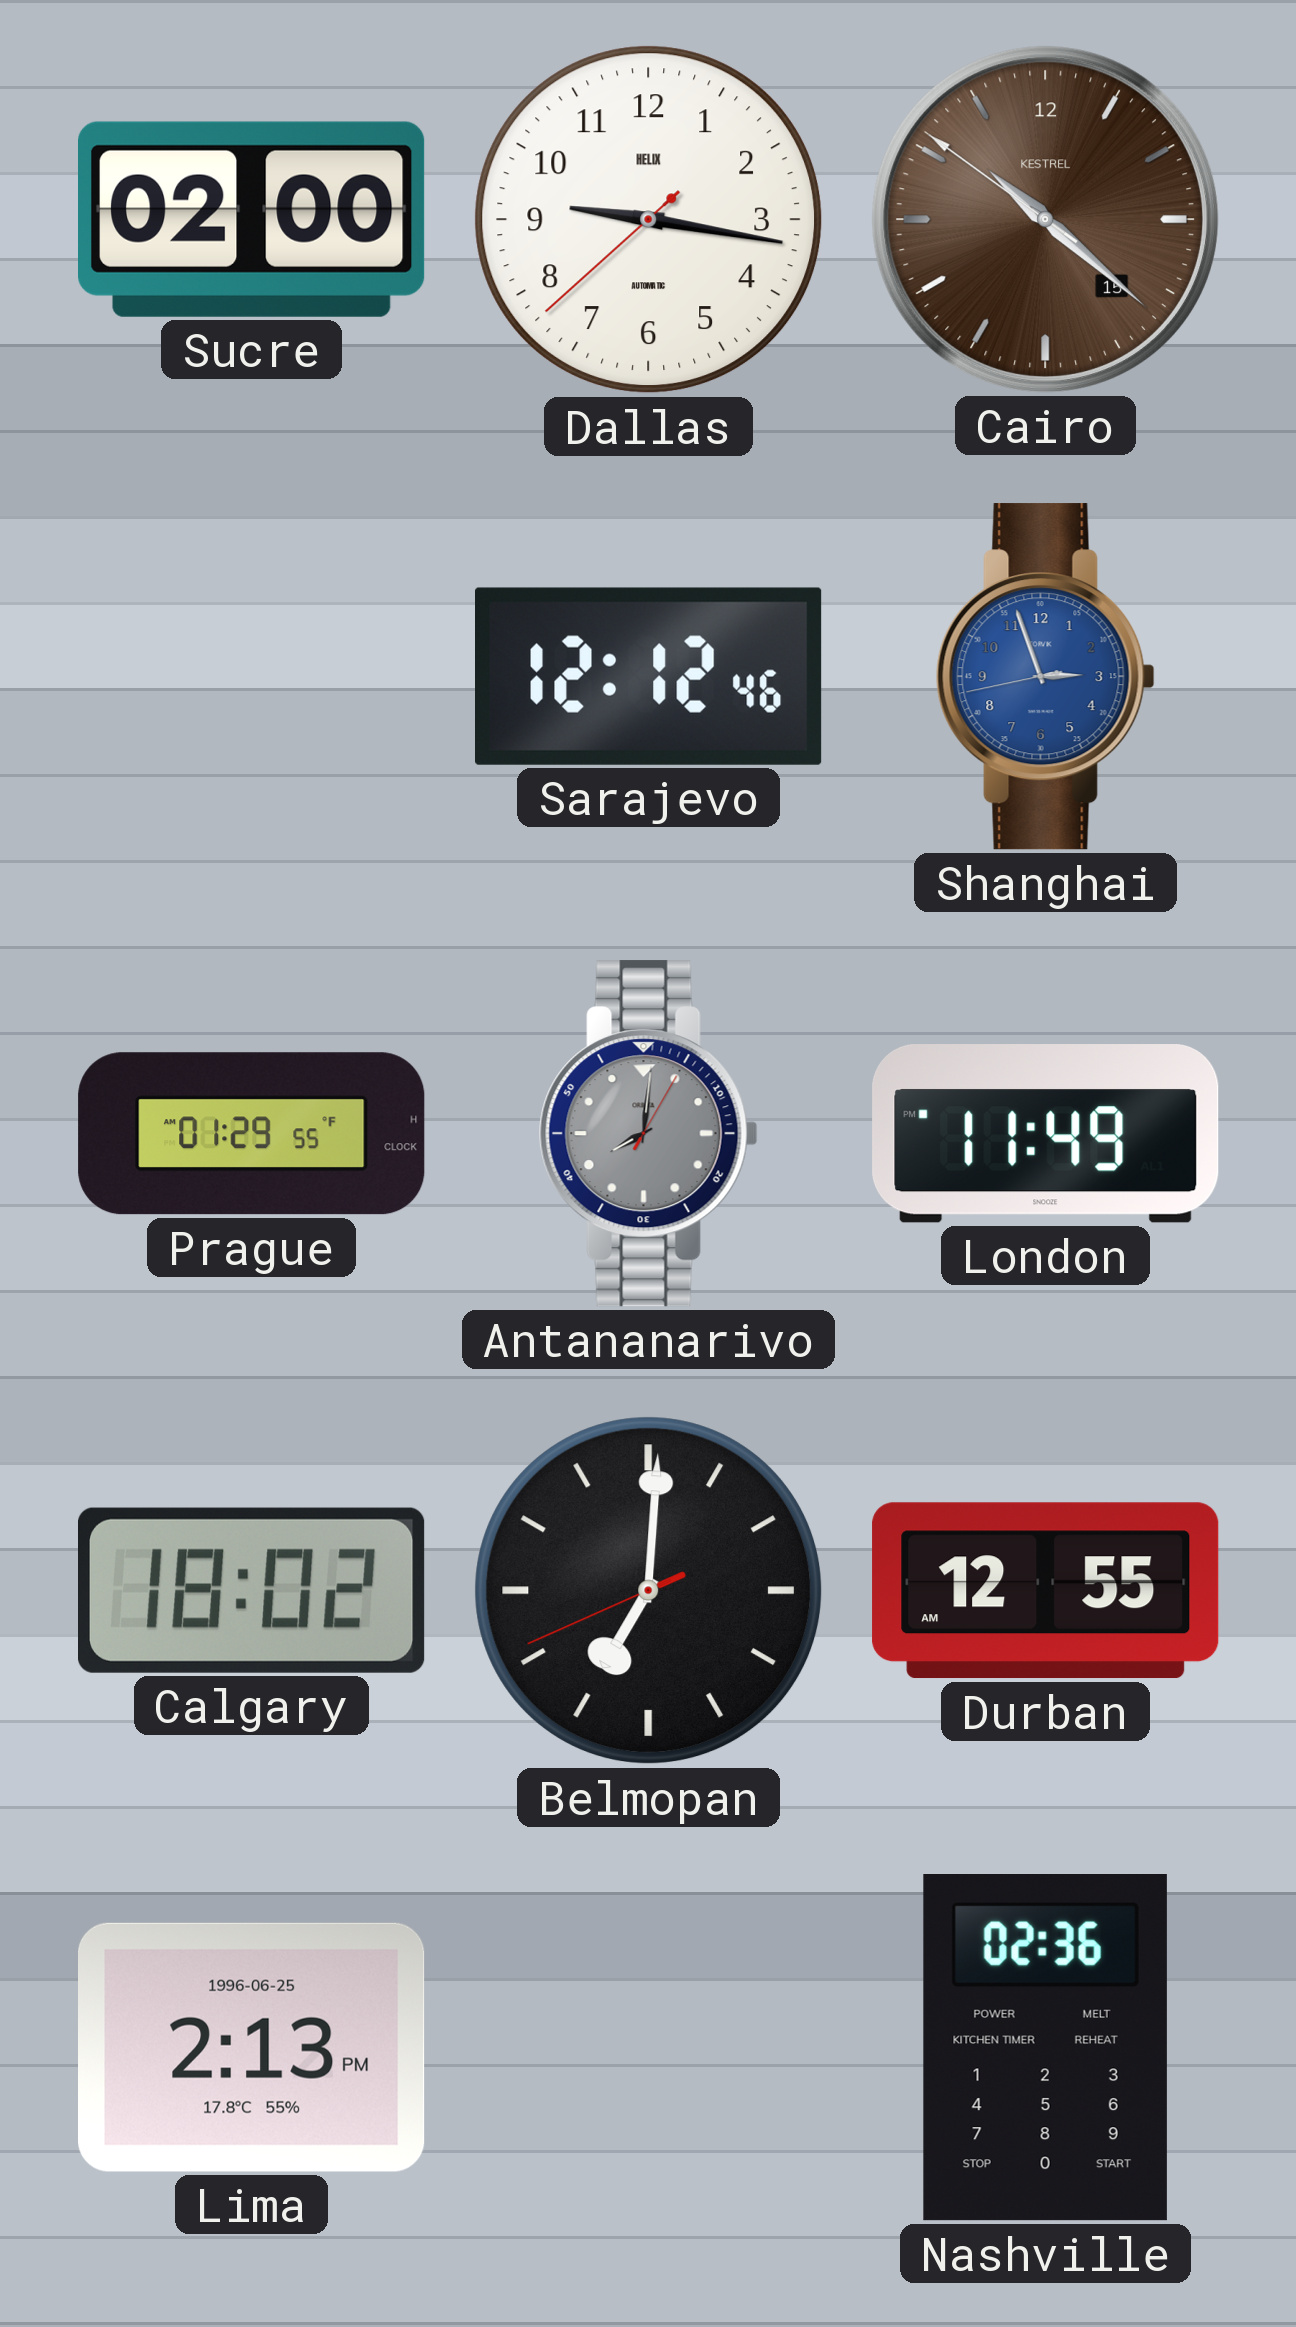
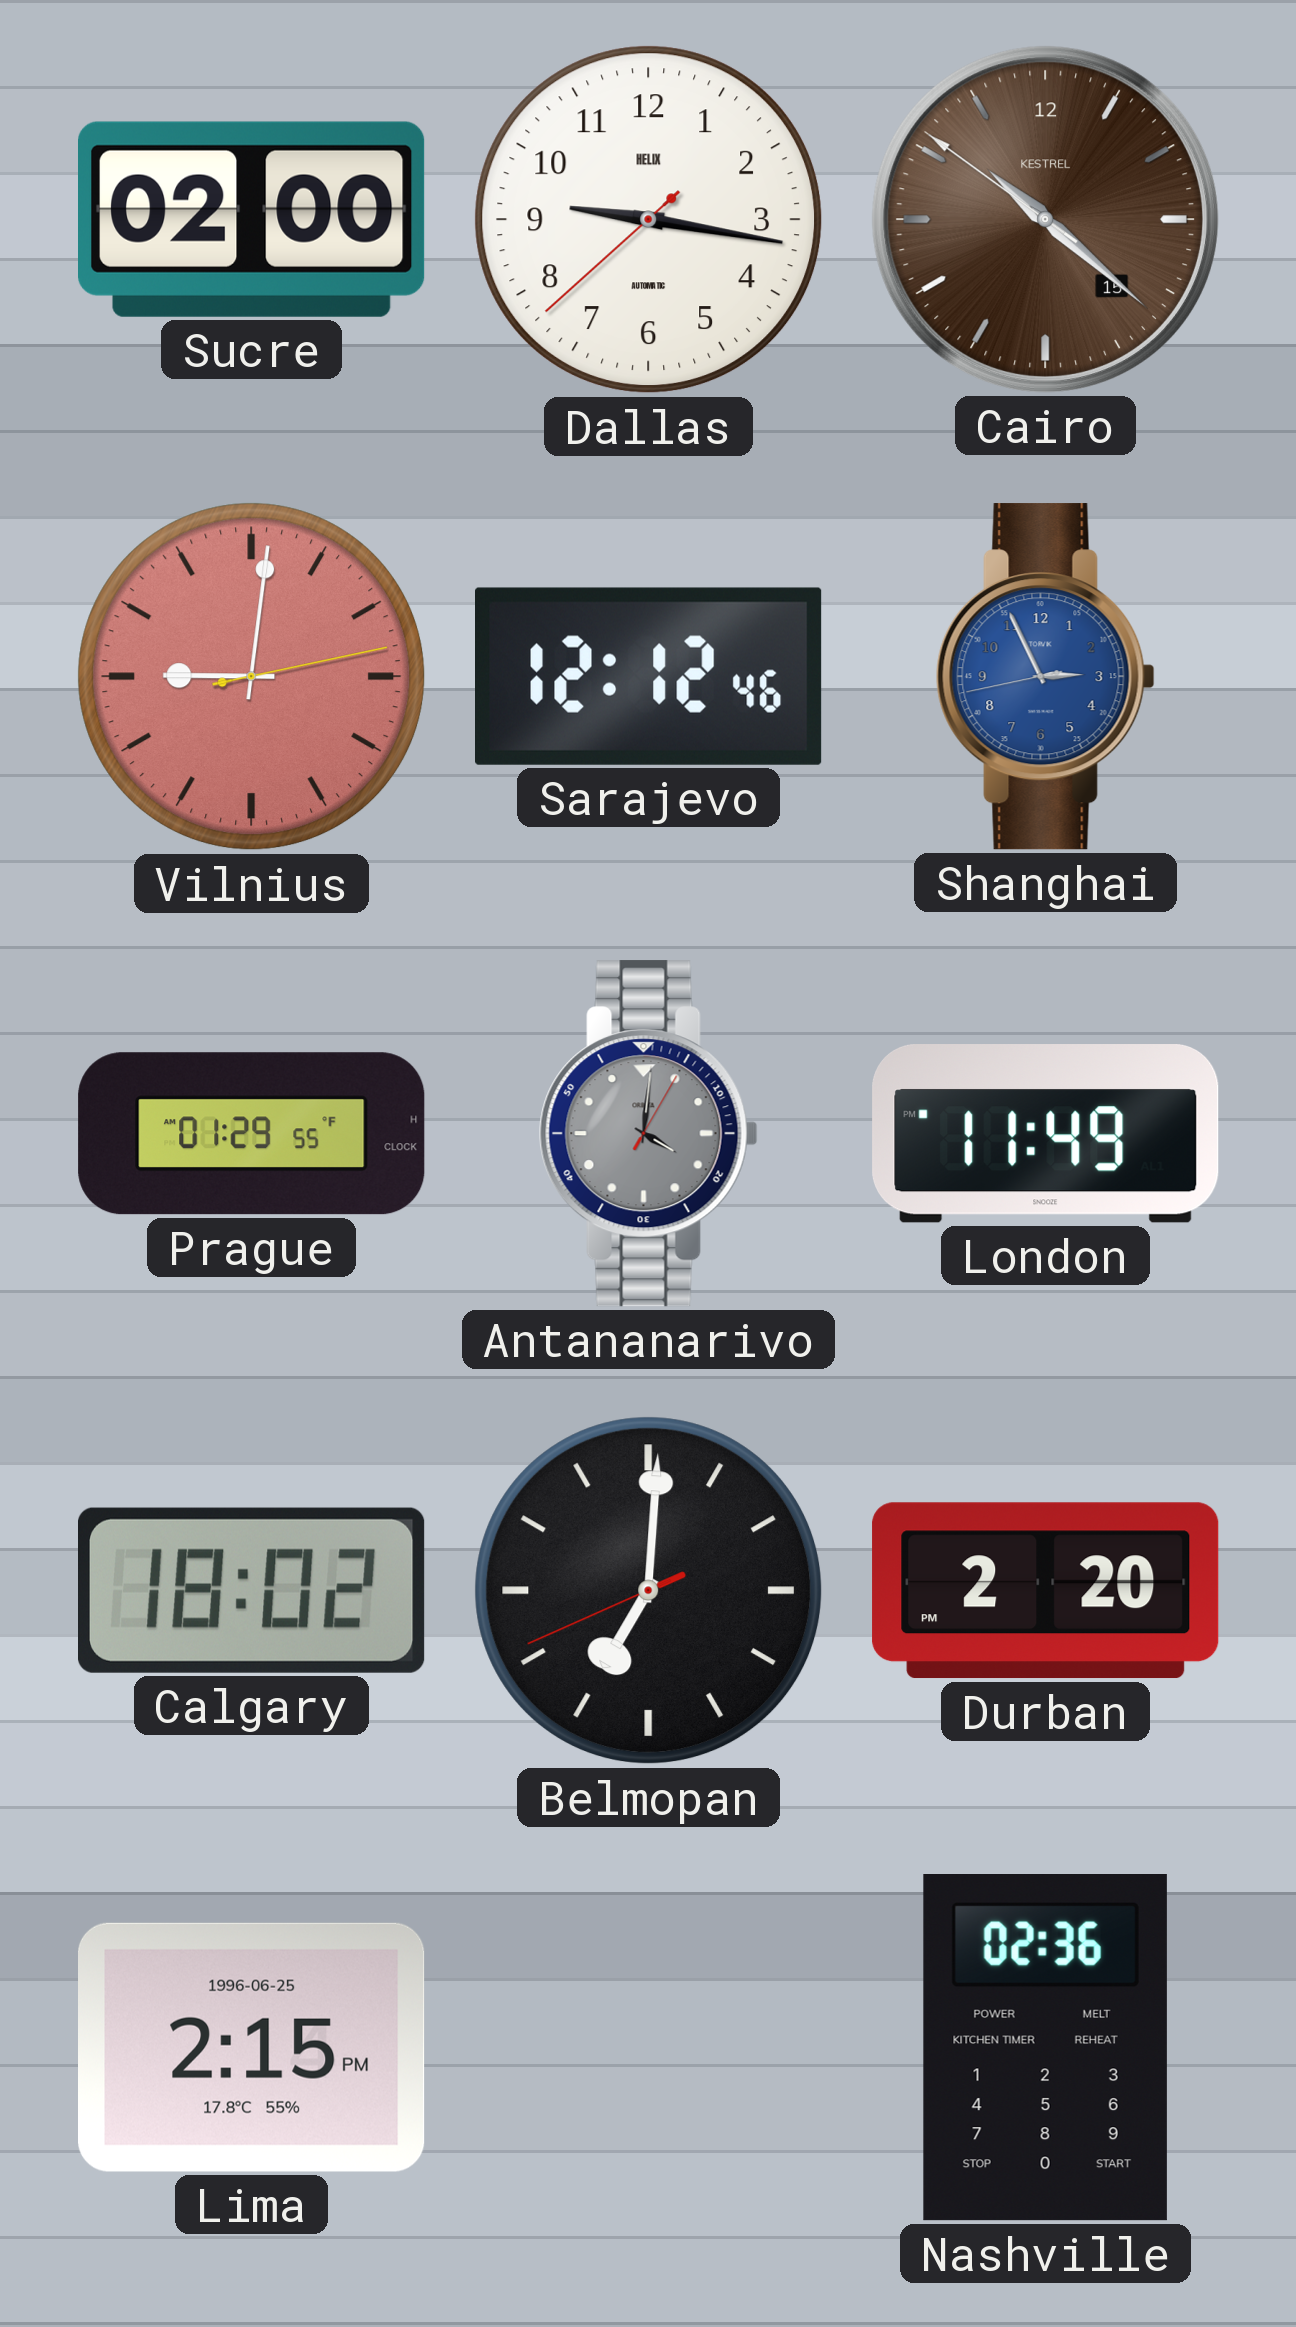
Vilnius: none -> 9:01
Shanghai: 2:56 -> 2:55
Antananarivo: 8:01 -> 4:01
Durban: 12:55 -> 2:20
Lima: 2:13 -> 2:15
